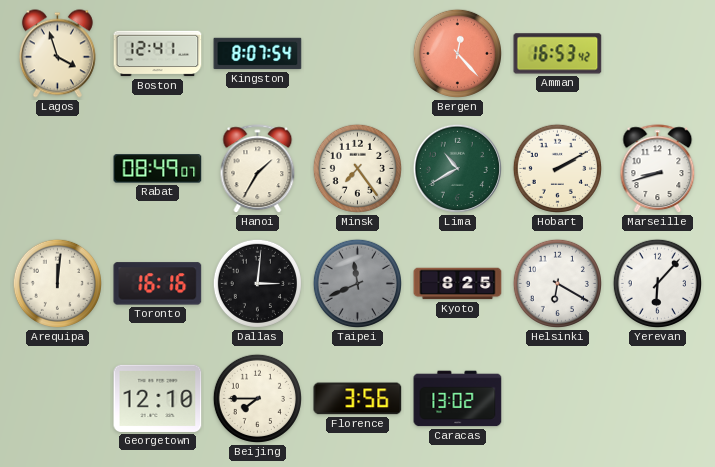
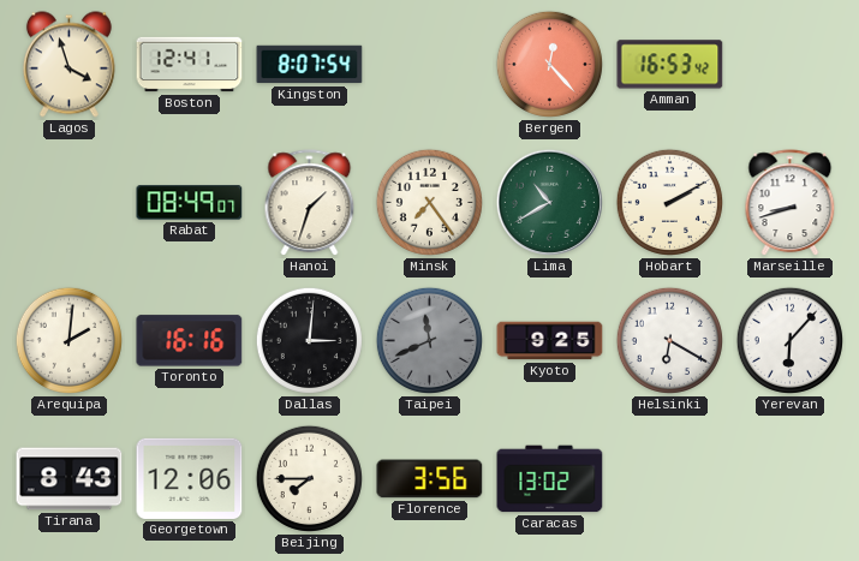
Hanoi: 1:35 -> 1:33
Arequipa: 12:01 -> 2:01
Kyoto: 8:25 -> 9:25
Tirana: none -> 8:43
Georgetown: 12:10 -> 12:06
